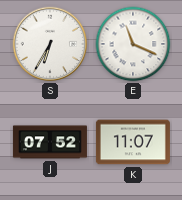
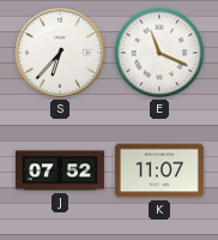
S: 6:35 -> 6:37
